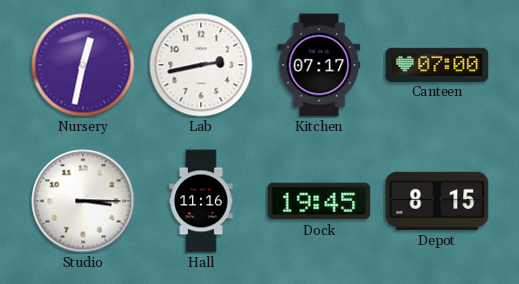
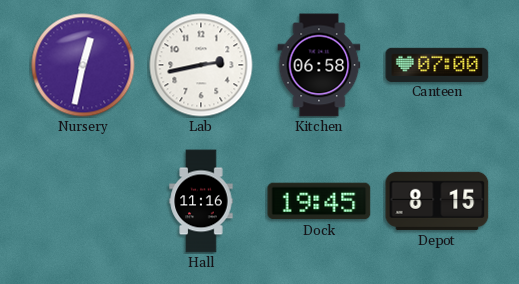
Kitchen: 07:17 -> 06:58
Studio: 3:15 -> none
